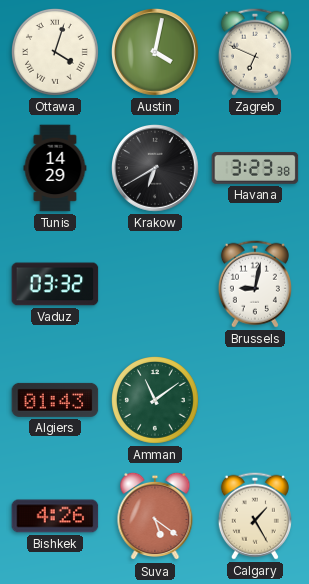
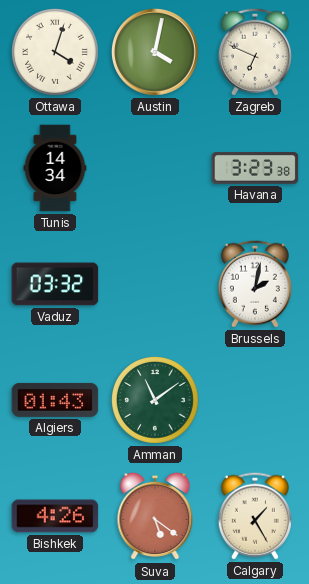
Tunis: 14:29 -> 14:34
Krakow: 6:40 -> none
Brussels: 9:02 -> 2:02
